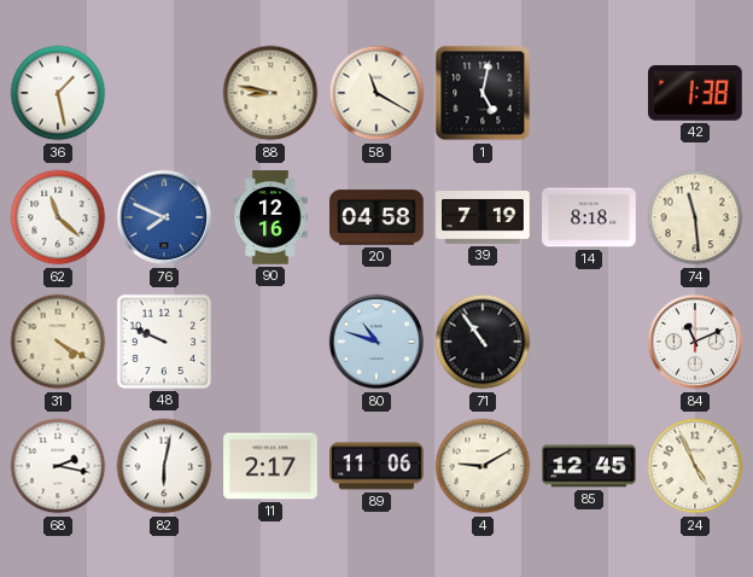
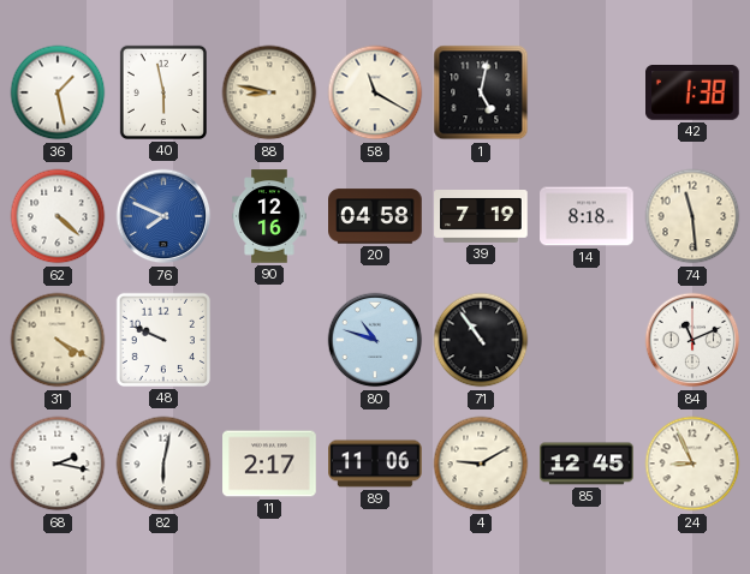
40: none -> 5:58
62: 11:22 -> 4:22
24: 4:56 -> 8:56
